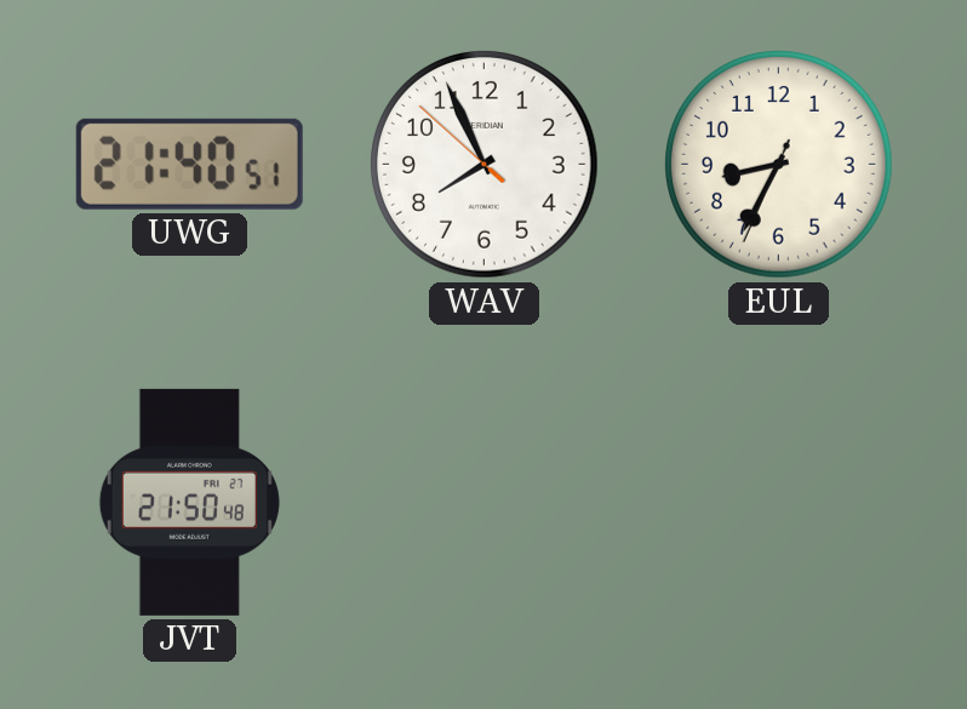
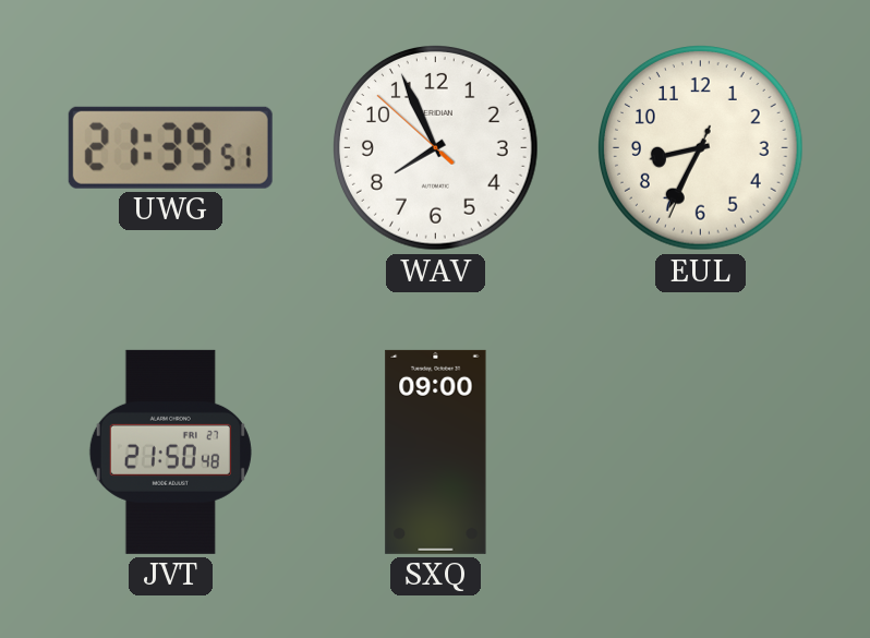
UWG: 21:40 -> 21:39
SXQ: none -> 09:00
